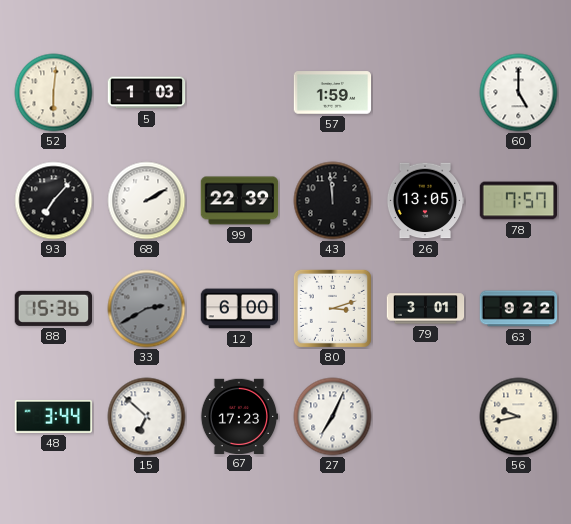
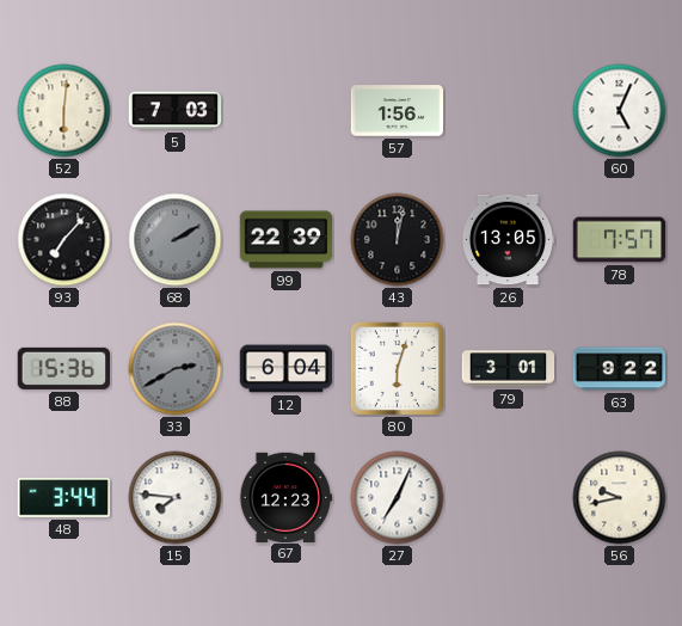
5: 1:03 -> 7:03
57: 1:59 -> 1:56
60: 5:00 -> 5:04
68 dial: white -> grey
43: 11:59 -> 12:02
12: 6:00 -> 6:04
80: 3:12 -> 6:03
15: 6:52 -> 7:46
67: 17:23 -> 12:23
